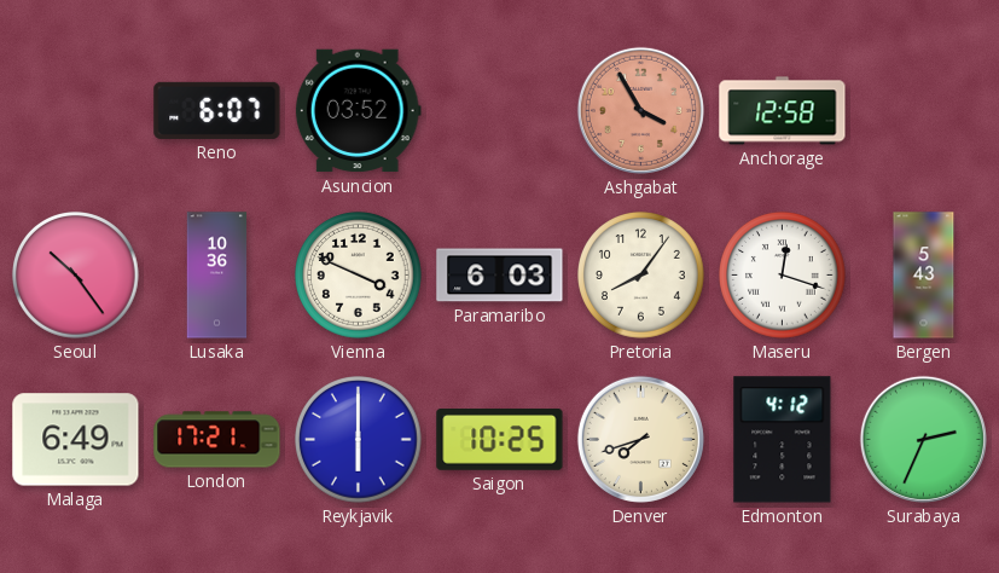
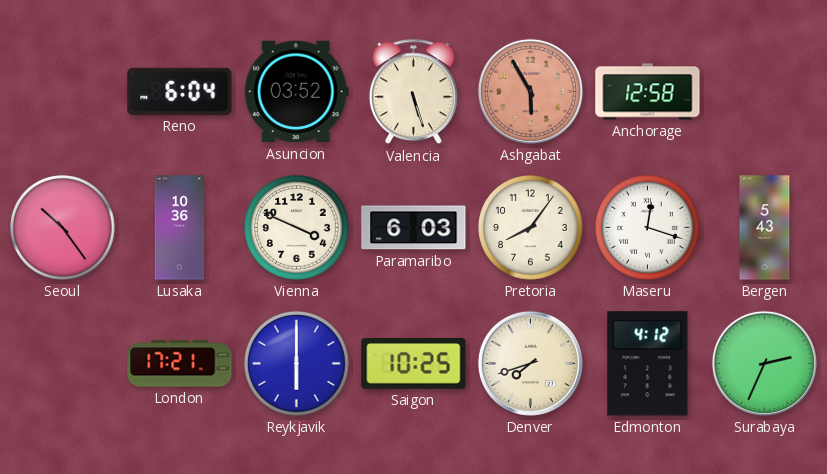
Reno: 6:07 -> 6:04
Valencia: none -> 5:27
Ashgabat: 3:55 -> 5:55
Malaga: 6:49 -> none
